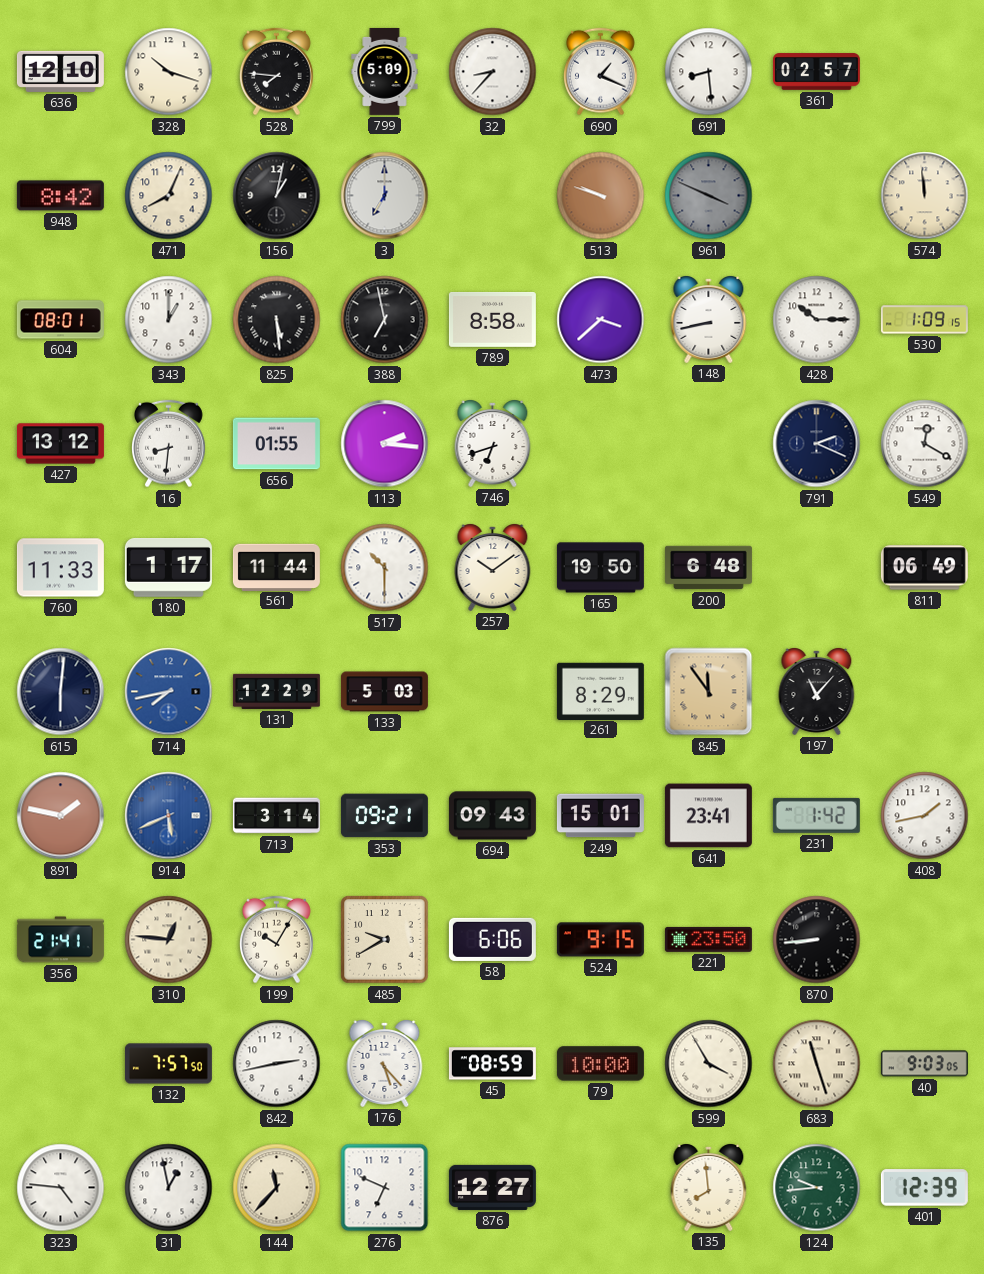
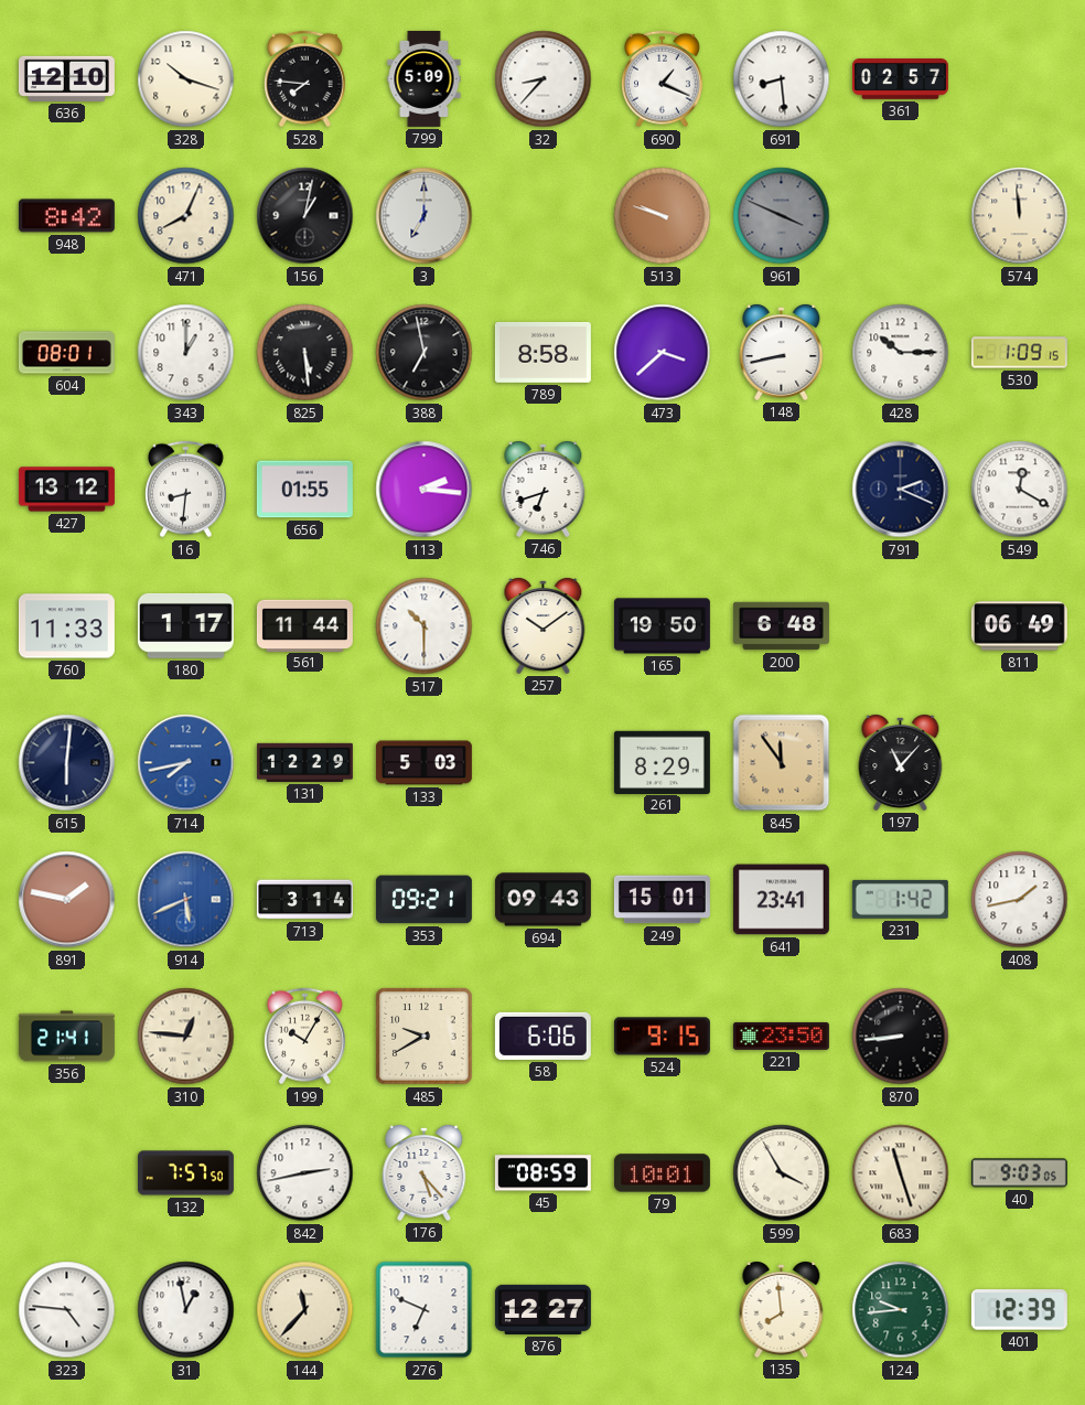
79: 10:00 -> 10:01
